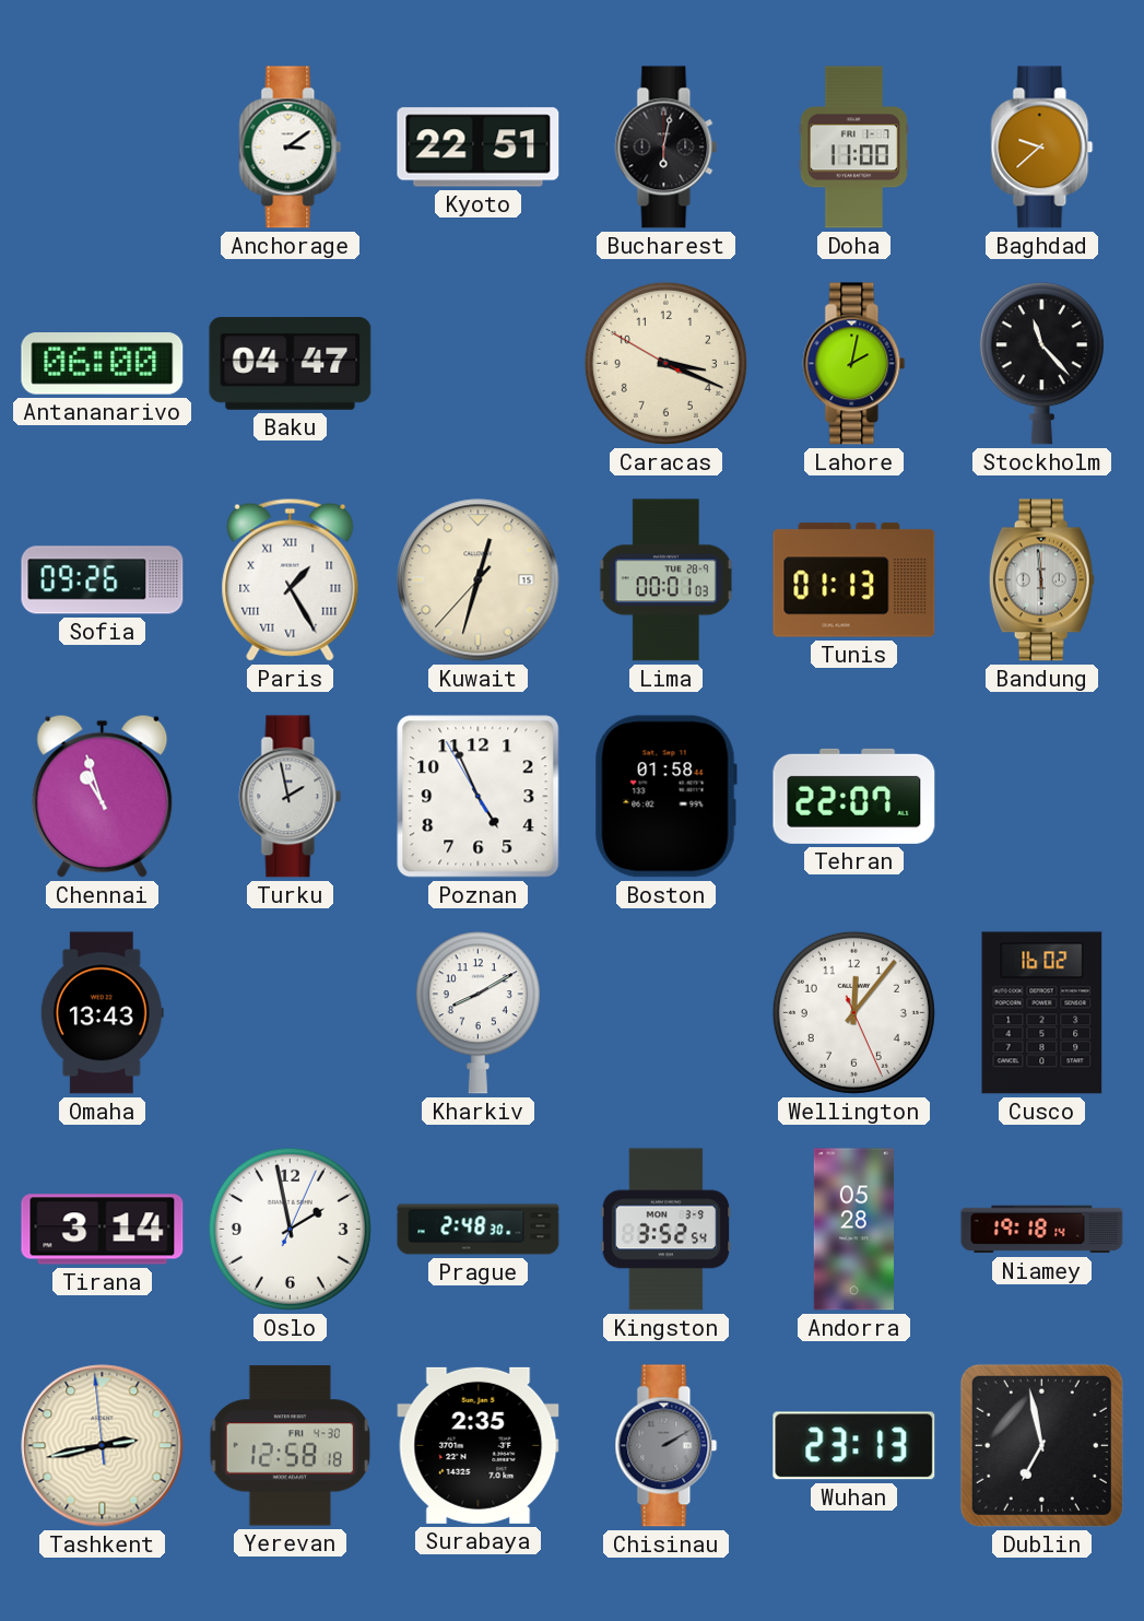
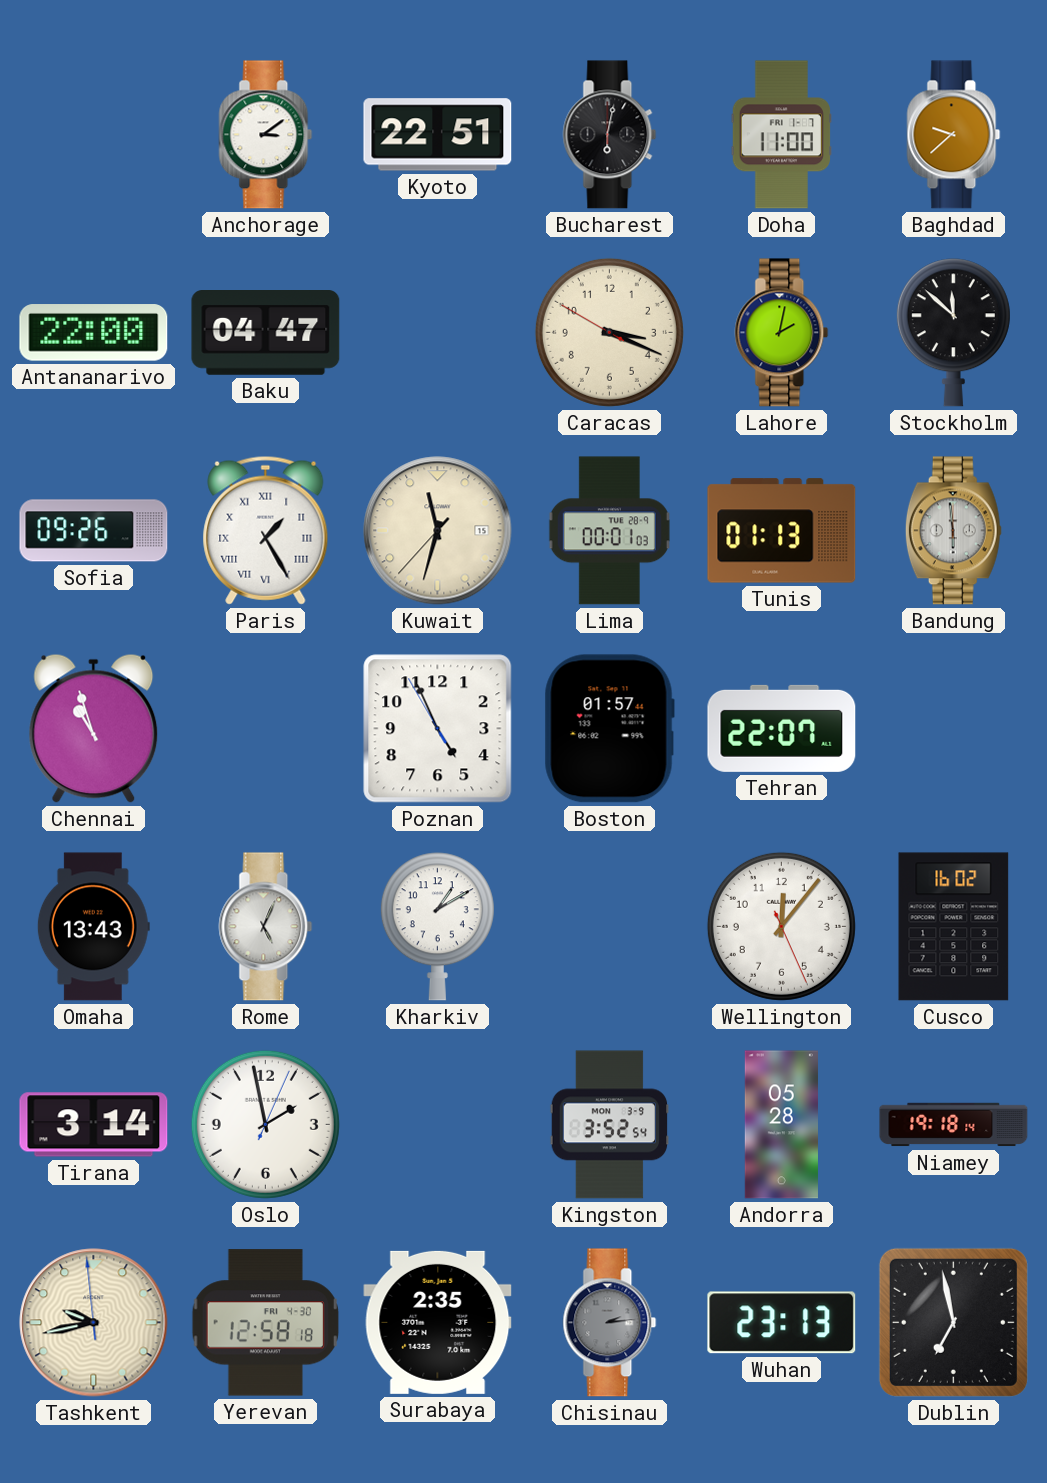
Antananarivo: 06:00 -> 22:00
Stockholm: 11:23 -> 11:52
Kuwait: 12:32 -> 11:32
Turku: 1:58 -> none
Boston: 01:58 -> 01:57
Rome: none -> 5:04
Kharkiv: 8:10 -> 1:10
Prague: 2:48 -> none
Tashkent: 2:42 -> 9:42
Chisinau: 2:10 -> 2:14
